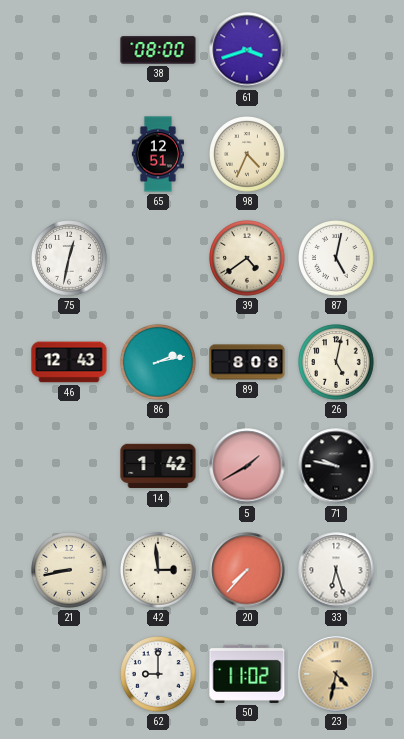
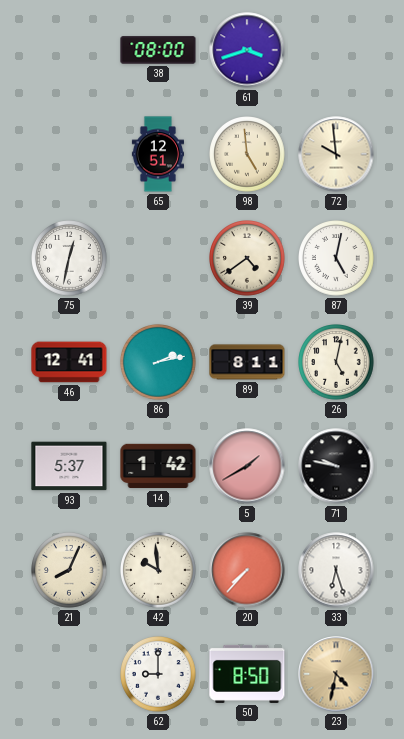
98: 4:34 -> 4:59
72: none -> 9:59
46: 12:43 -> 12:41
89: 8:08 -> 8:11
93: none -> 5:37
21: 8:43 -> 8:04
42: 2:59 -> 9:59
50: 11:02 -> 8:50
